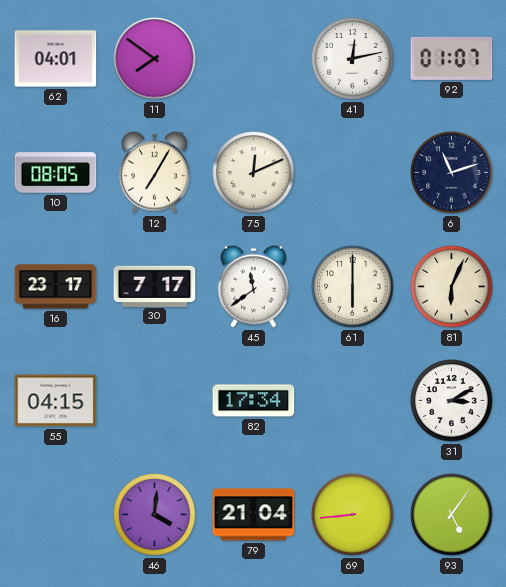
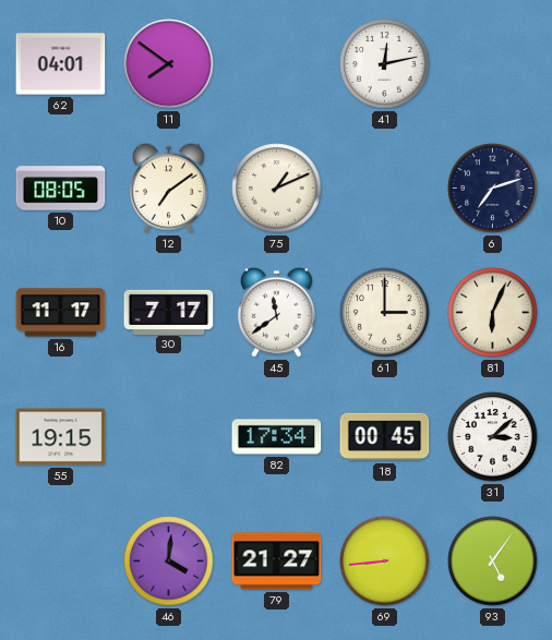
92: 01:07 -> none
12: 7:05 -> 7:09
75: 12:11 -> 1:11
6: 11:12 -> 7:12
16: 23:17 -> 11:17
61: 6:00 -> 3:00
55: 04:15 -> 19:15
18: none -> 00:45
31: 3:10 -> 3:08
79: 21:04 -> 21:27
